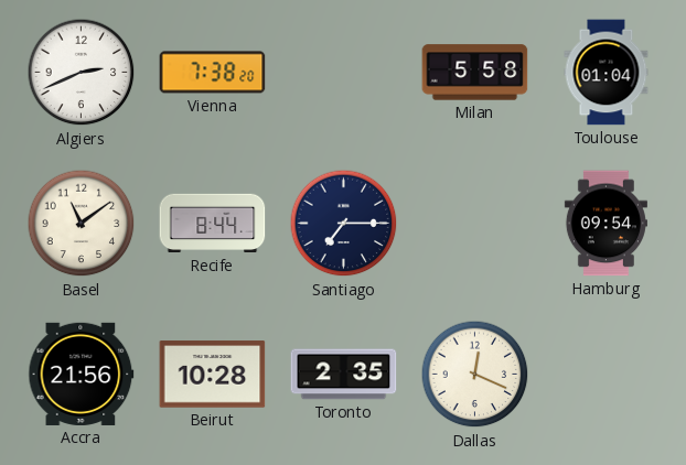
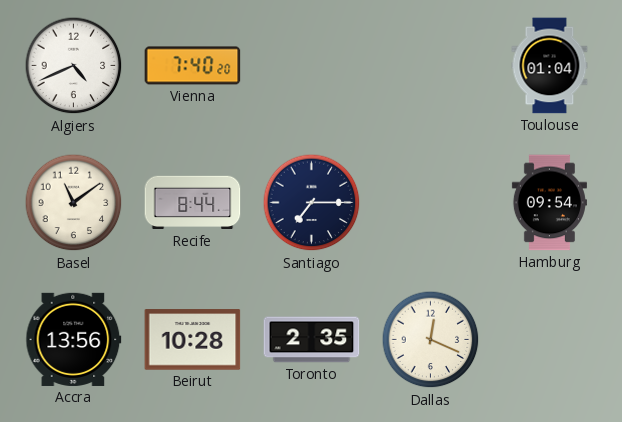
Algiers: 2:41 -> 4:41
Vienna: 7:38 -> 7:40
Milan: 5:58 -> none
Accra: 21:56 -> 13:56
